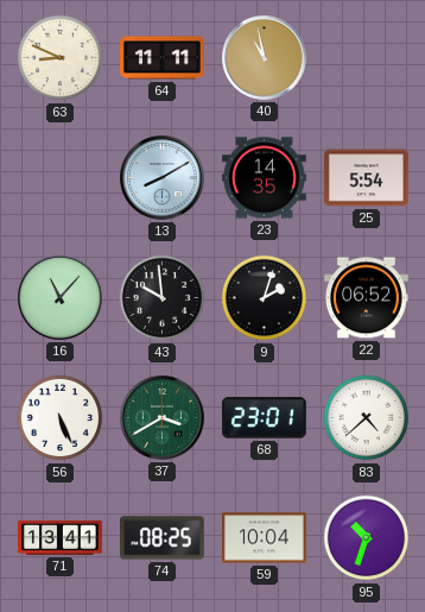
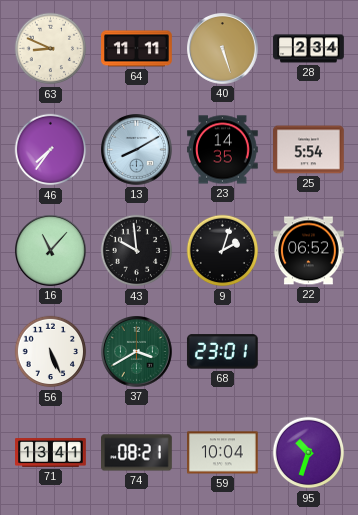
40: 10:58 -> 5:27
28: none -> 2:34
46: none -> 7:36
83: 4:38 -> none
74: 08:25 -> 08:21
